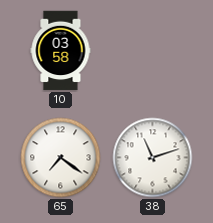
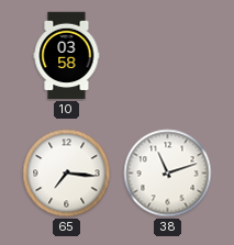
65: 7:21 -> 7:16
